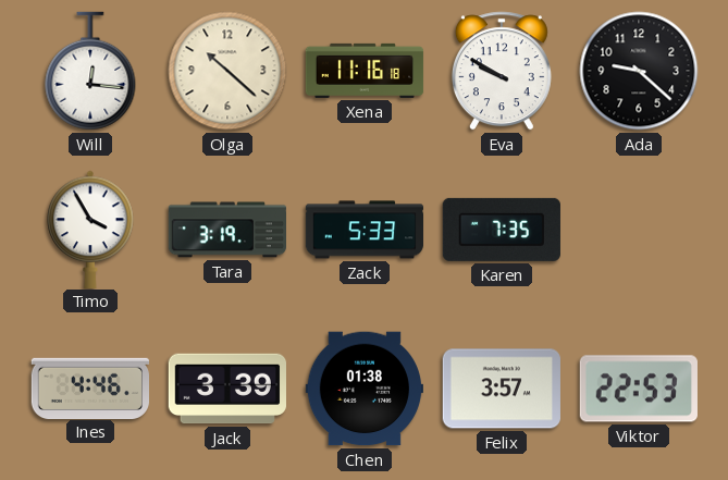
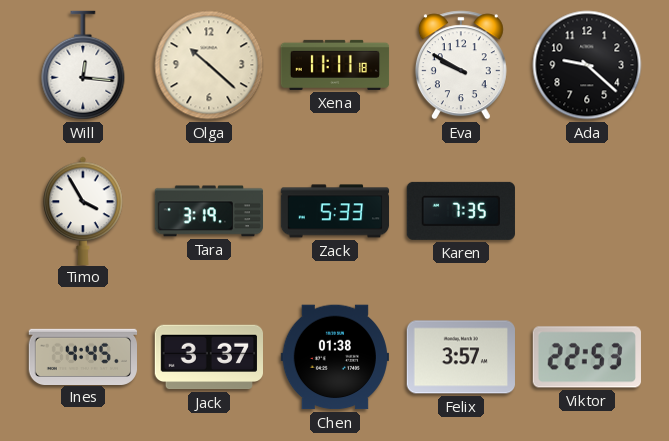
Xena: 11:16 -> 11:11
Ines: 4:46 -> 4:45
Jack: 3:39 -> 3:37
